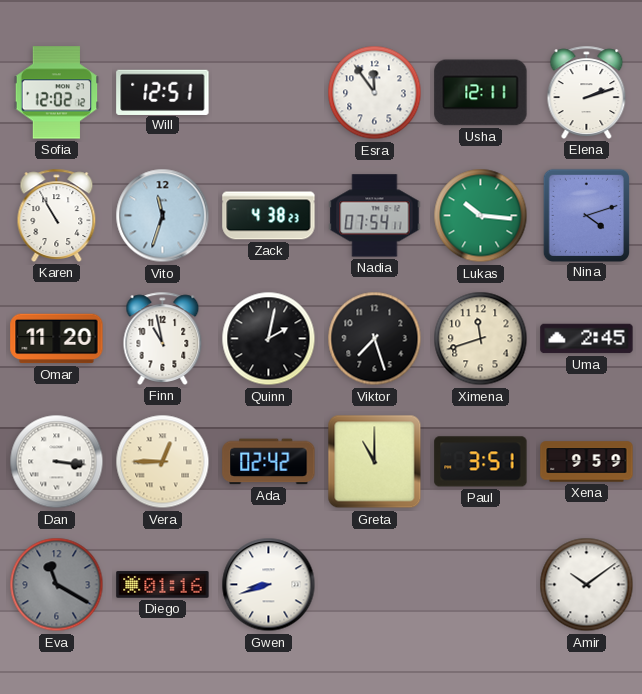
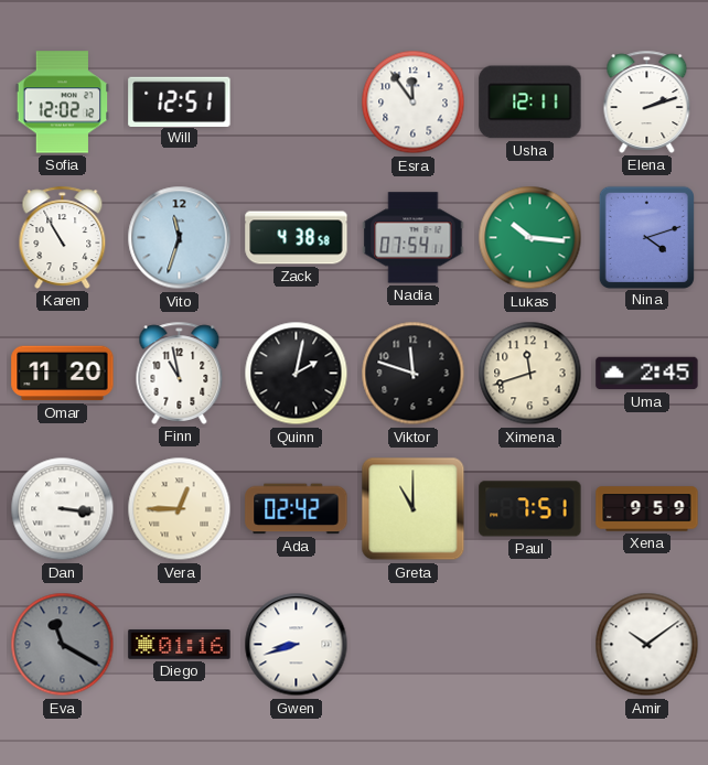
Zack: 4:38:23 -> 4:38:58
Viktor: 7:27 -> 11:48
Paul: 3:51 -> 7:51
